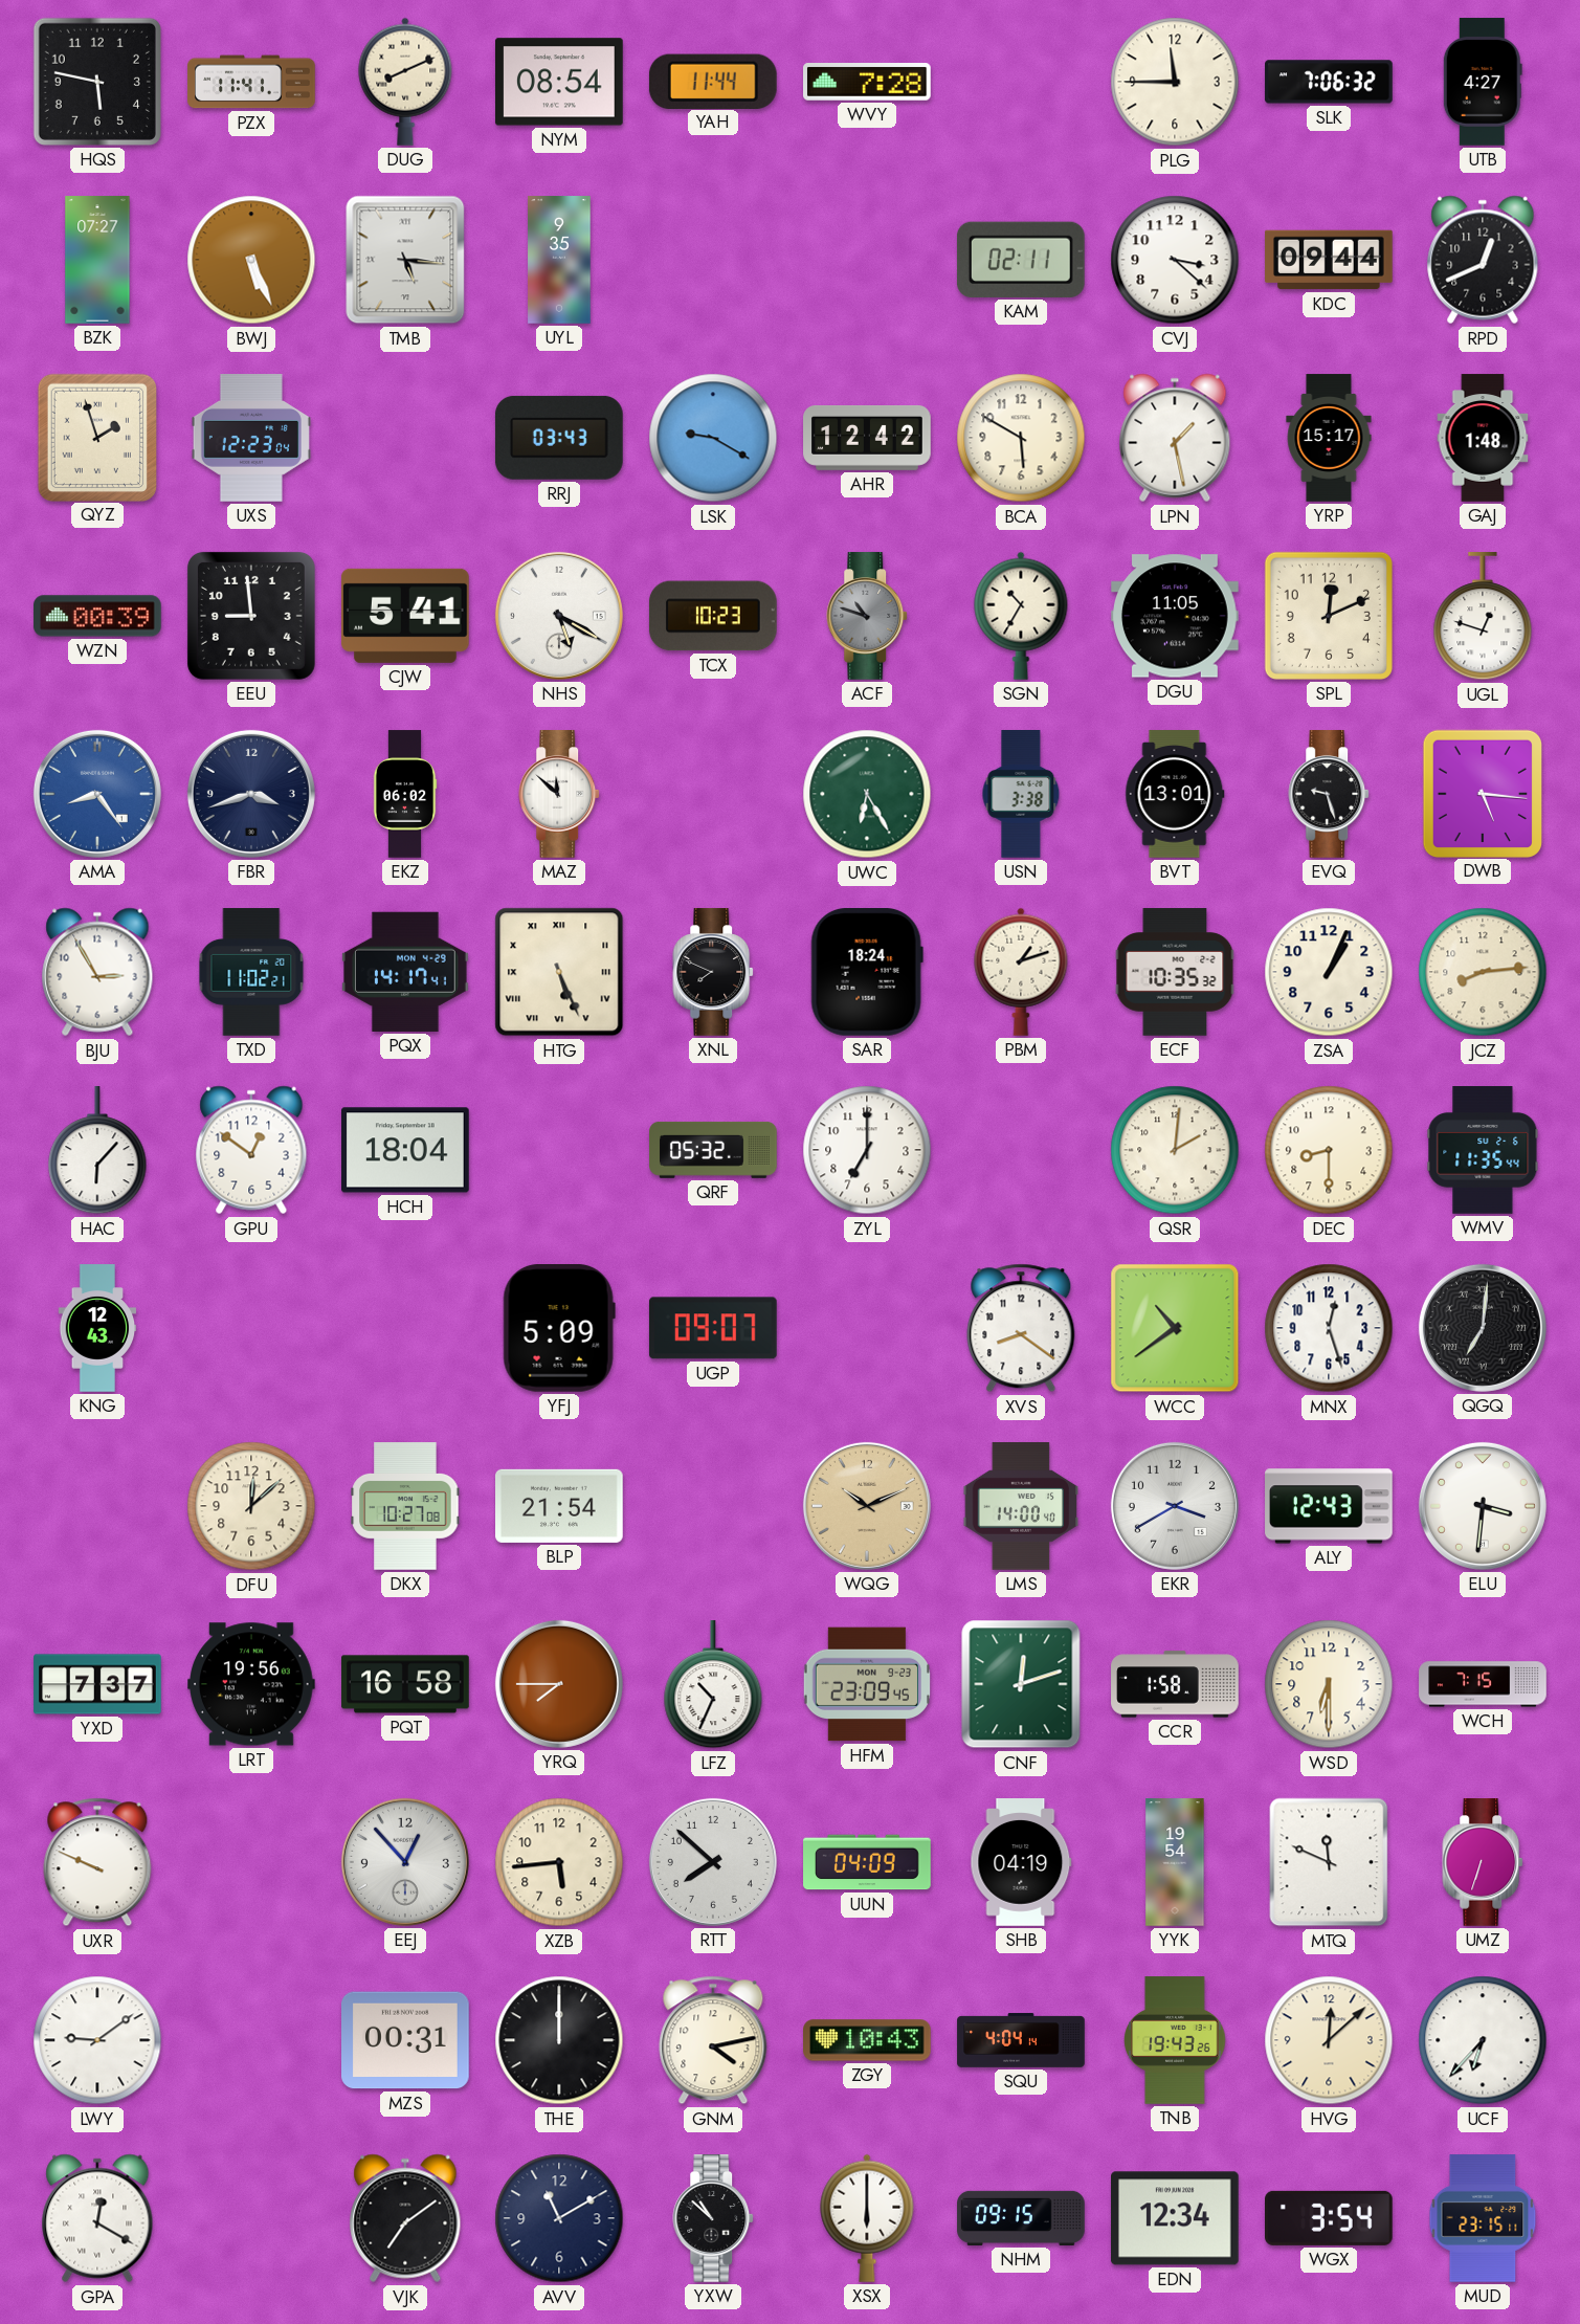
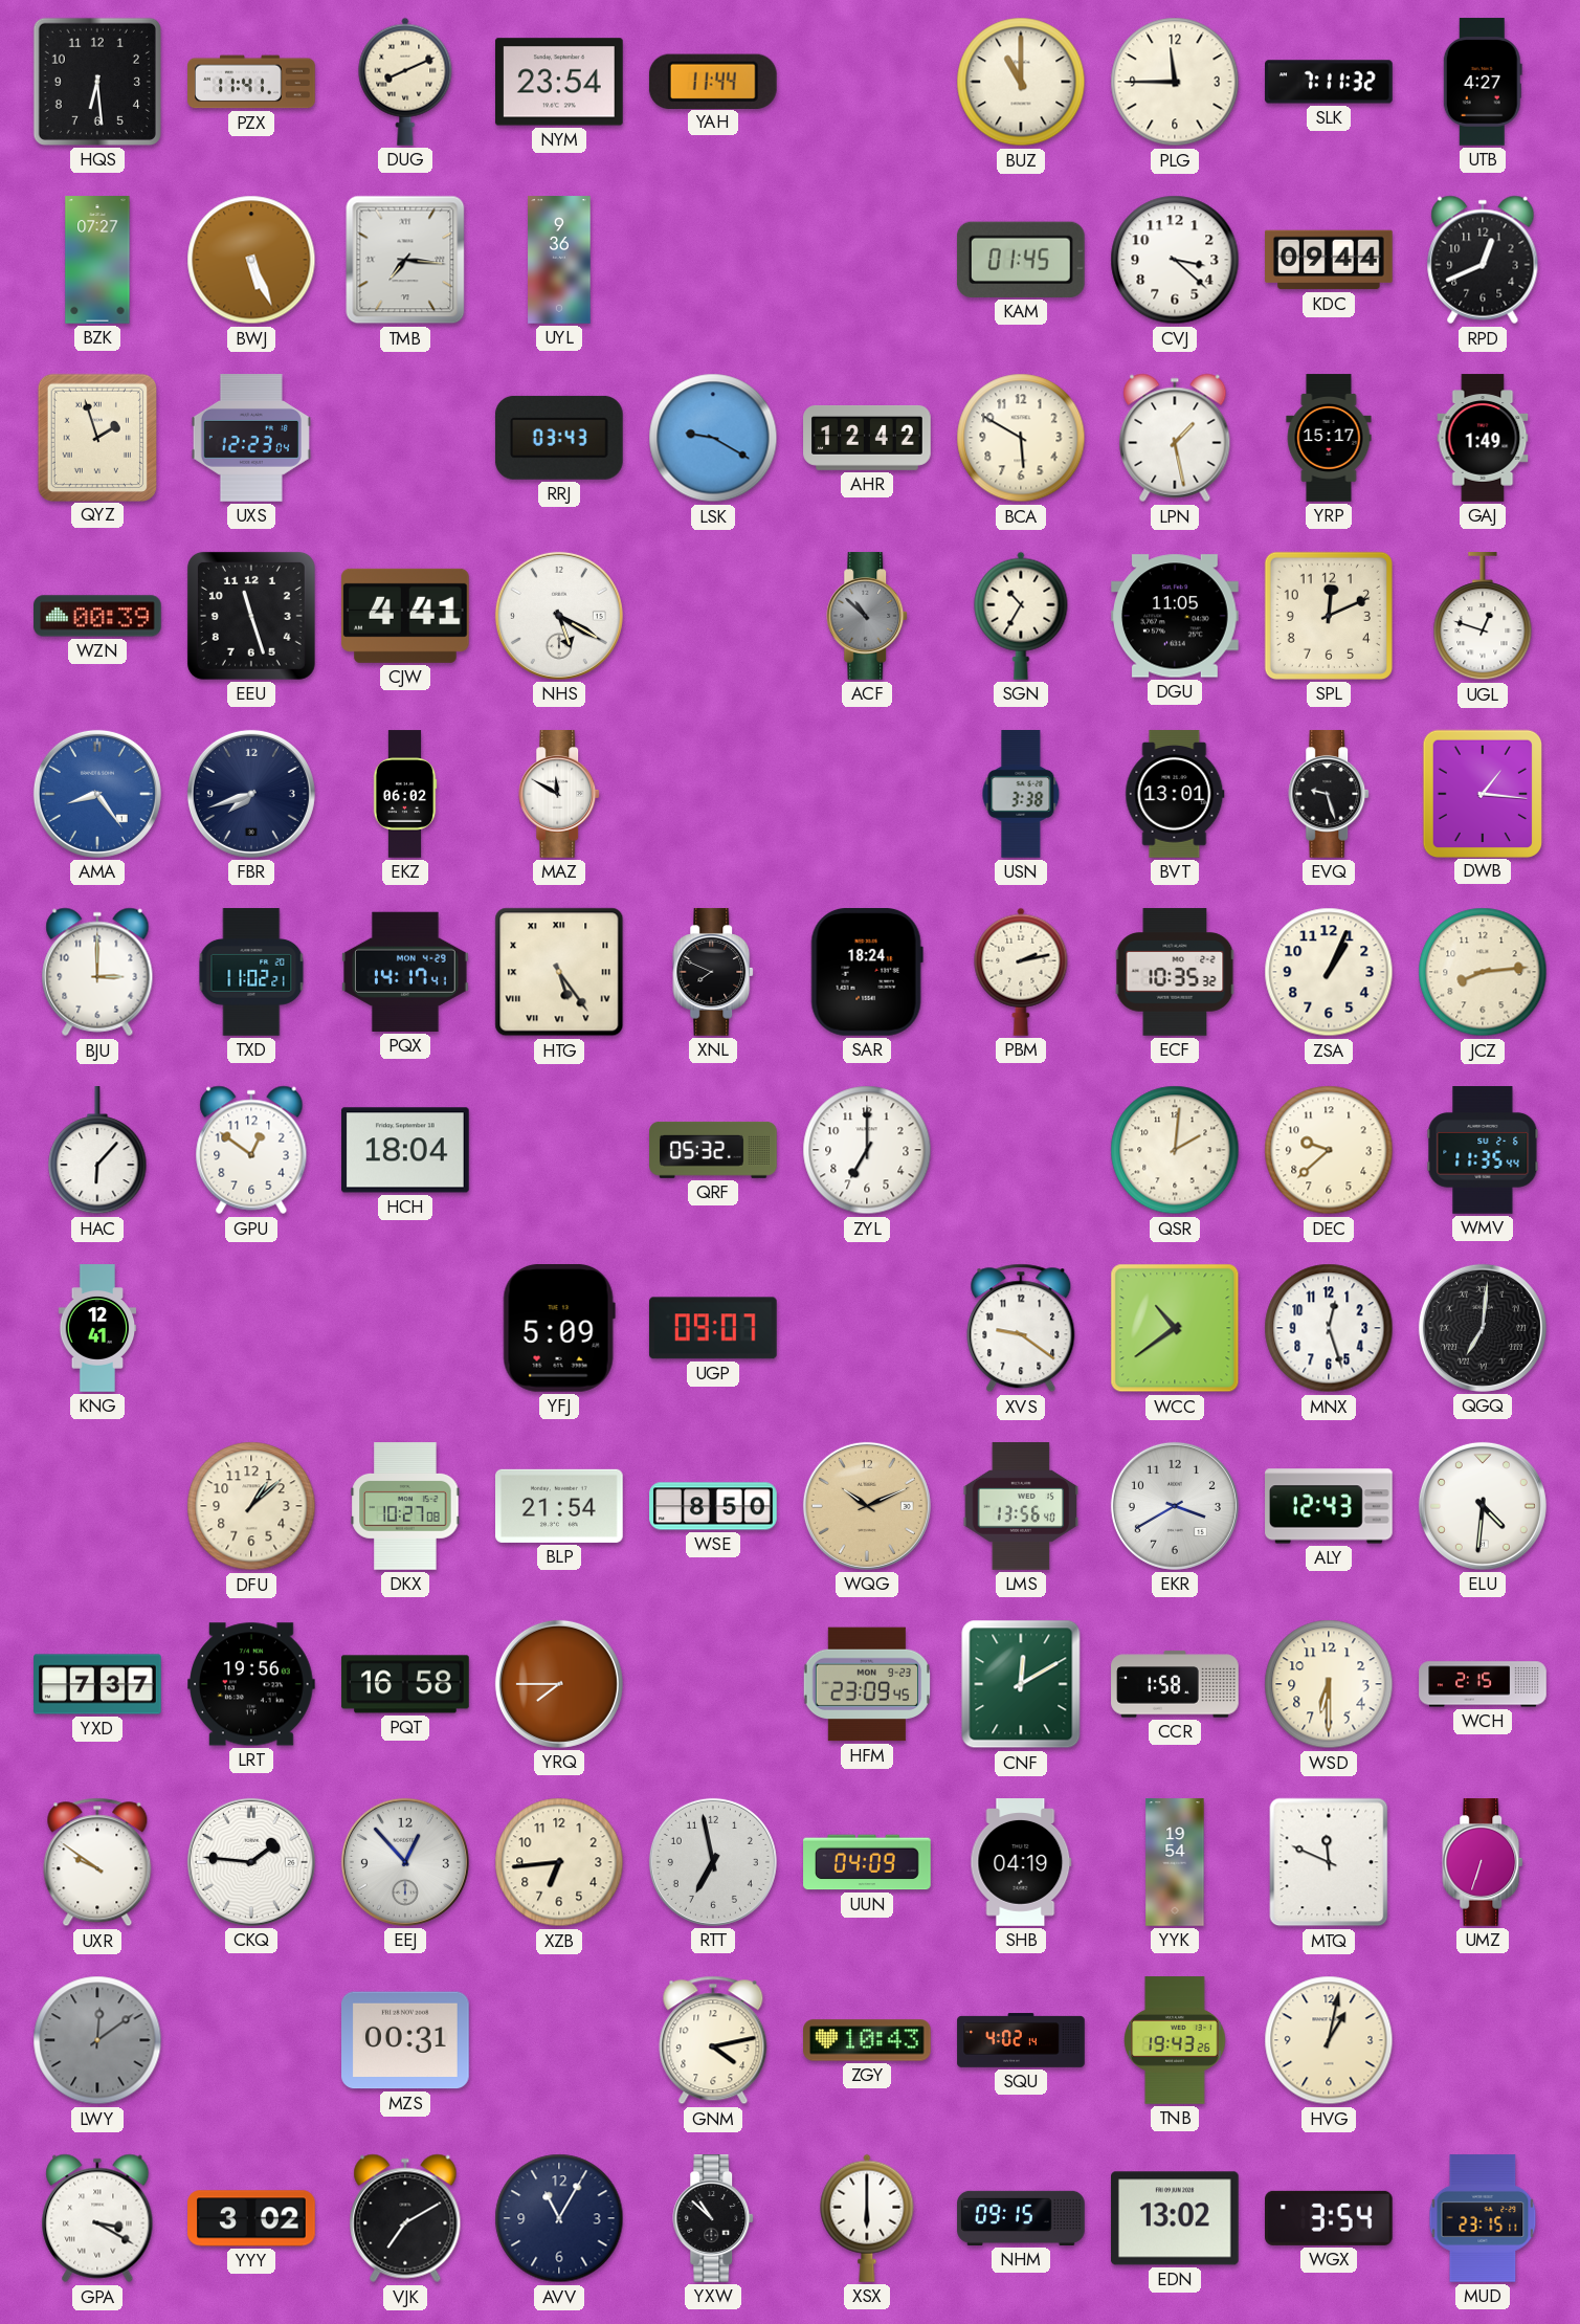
HQS: 5:47 -> 6:29
NYM: 08:54 -> 23:54
WVY: 7:28 -> none
BUZ: none -> 11:00
SLK: 7:06 -> 7:11
TMB: 5:16 -> 7:16
UYL: 9:35 -> 9:36
KAM: 02:11 -> 01:45
GAJ: 1:48 -> 1:49
EEU: 8:59 -> 11:27
CJW: 5:41 -> 4:41
TCX: 10:23 -> none
ACF: 10:48 -> 10:52
FBR: 3:42 -> 7:42
MAZ: 11:52 -> 11:50
UWC: 6:25 -> none
DWB: 5:16 -> 1:16
BJU: 2:55 -> 3:00
HTG: 5:26 -> 5:24
PBM: 1:12 -> 2:13
DEC: 8:30 -> 9:38
KNG: 12:43 -> 12:41
XVS: 8:21 -> 9:21
DFU: 12:08 -> 1:08
WSE: none -> 8:50
LMS: 14:00 -> 13:56
ELU: 3:31 -> 4:31
LFZ: 10:34 -> none
CNF: 12:12 -> 12:10
WCH: 7:15 -> 2:15
UXR: 9:49 -> 9:51
CKQ: none -> 1:46
XZB: 5:44 -> 6:44
RTT: 7:52 -> 6:58
LWY: 9:09 -> 12:09
LWY dial: white -> grey
THE: 12:00 -> none
SQU: 4:04 -> 4:02
HVG: 12:08 -> 1:02
UCF: 6:37 -> none
GPA: 12:20 -> 3:20
YYY: none -> 3:02
VJK: 7:09 -> 7:10
AVV: 11:10 -> 11:05
EDN: 12:34 -> 13:02
